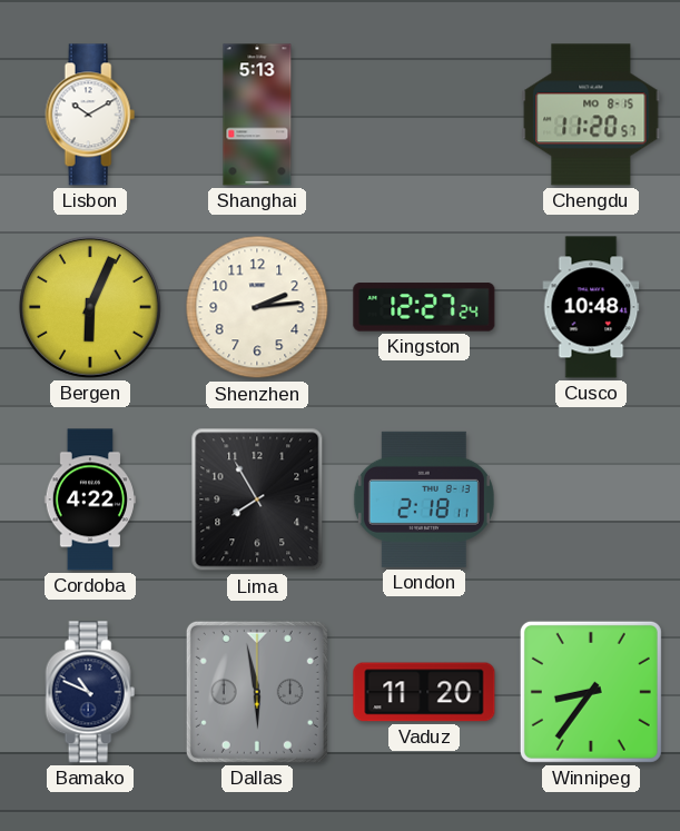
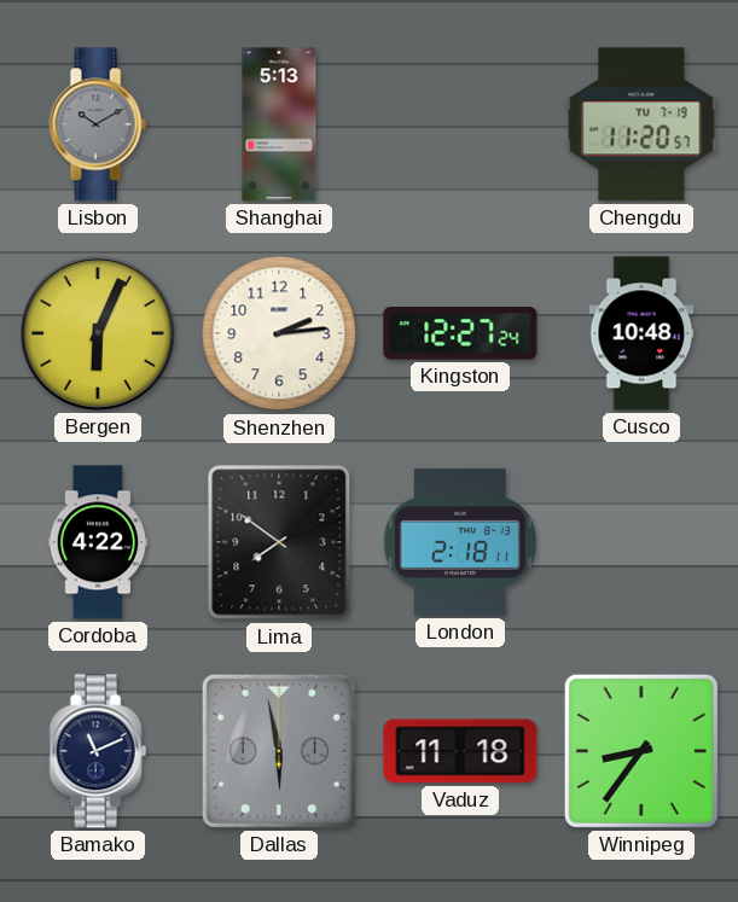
Lisbon dial: white -> grey
Chengdu date: MO 8-15 -> TU 7-19
Lima: 7:55 -> 7:51
Bamako: 10:49 -> 11:11
Vaduz: 11:20 -> 11:18
